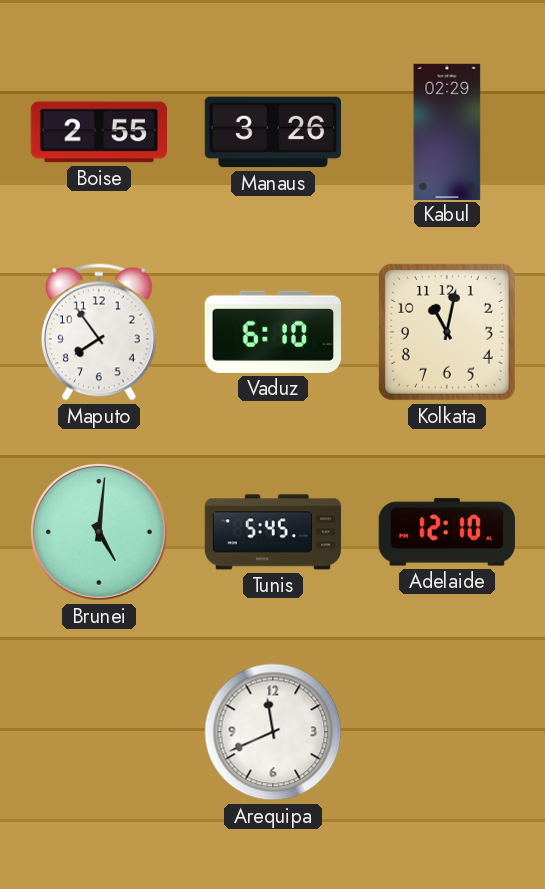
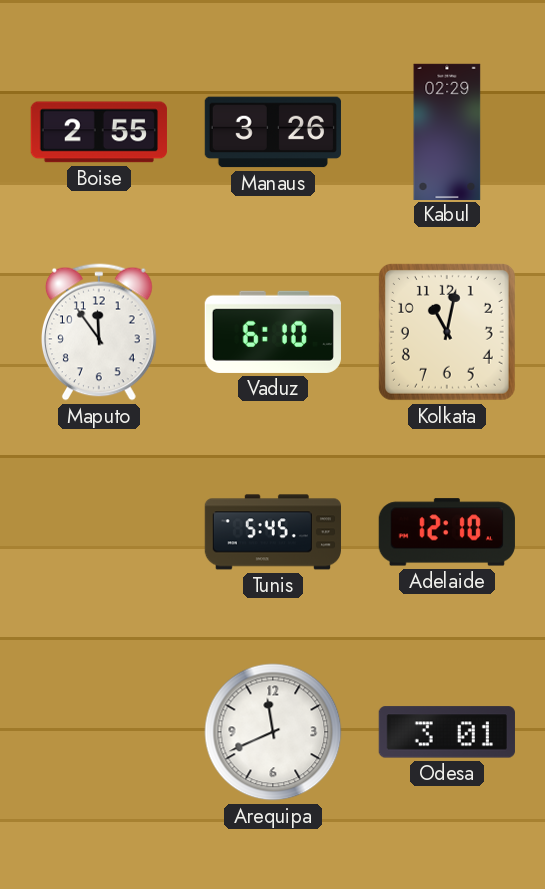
Maputo: 7:54 -> 11:54
Brunei: 5:01 -> none
Odesa: none -> 3:01
